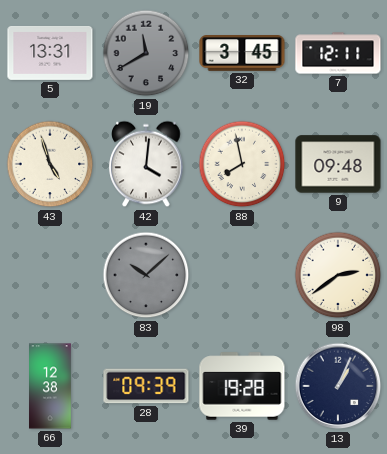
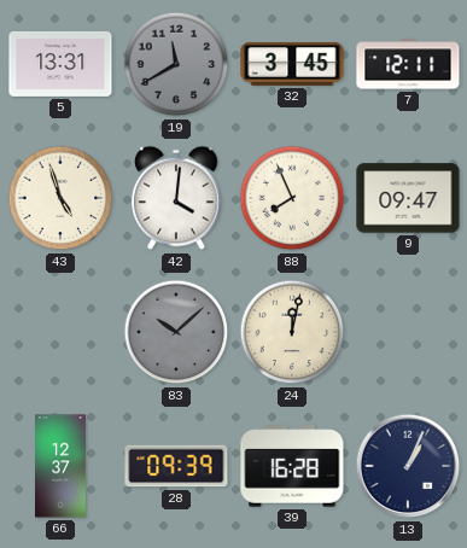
88: 7:58 -> 7:56
9: 09:48 -> 09:47
24: none -> 12:02
98: 2:39 -> none
66: 12:38 -> 12:37
39: 19:28 -> 16:28
